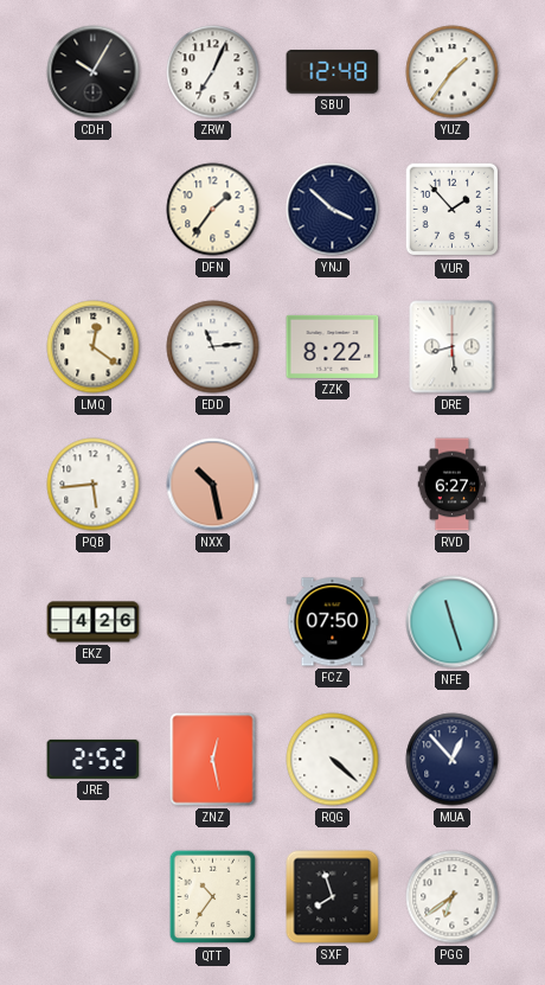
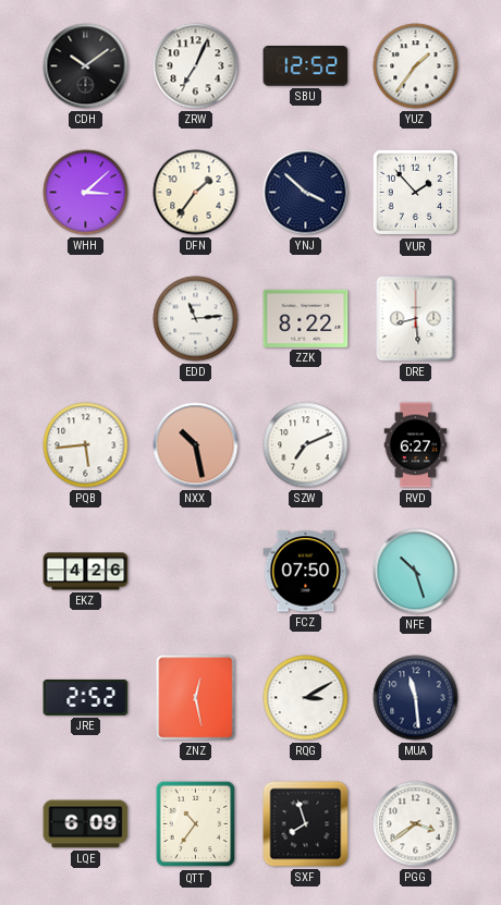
CDH: 10:05 -> 10:09
SBU: 12:48 -> 12:52
WHH: none -> 3:08
LMQ: 12:21 -> none
SZW: none -> 7:11
NFE: 11:27 -> 10:27
RQG: 4:22 -> 3:10
MUA: 12:53 -> 11:29
LQE: none -> 6:09
PGG: 6:39 -> 3:39
